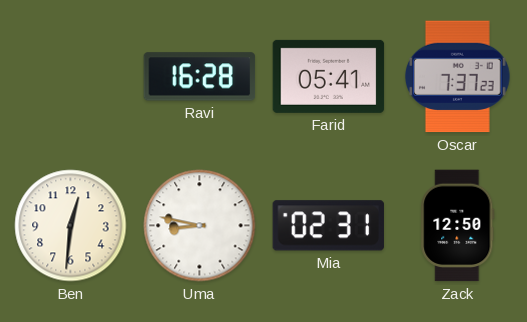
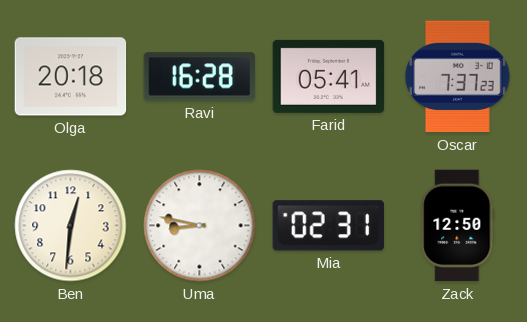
Olga: none -> 20:18
